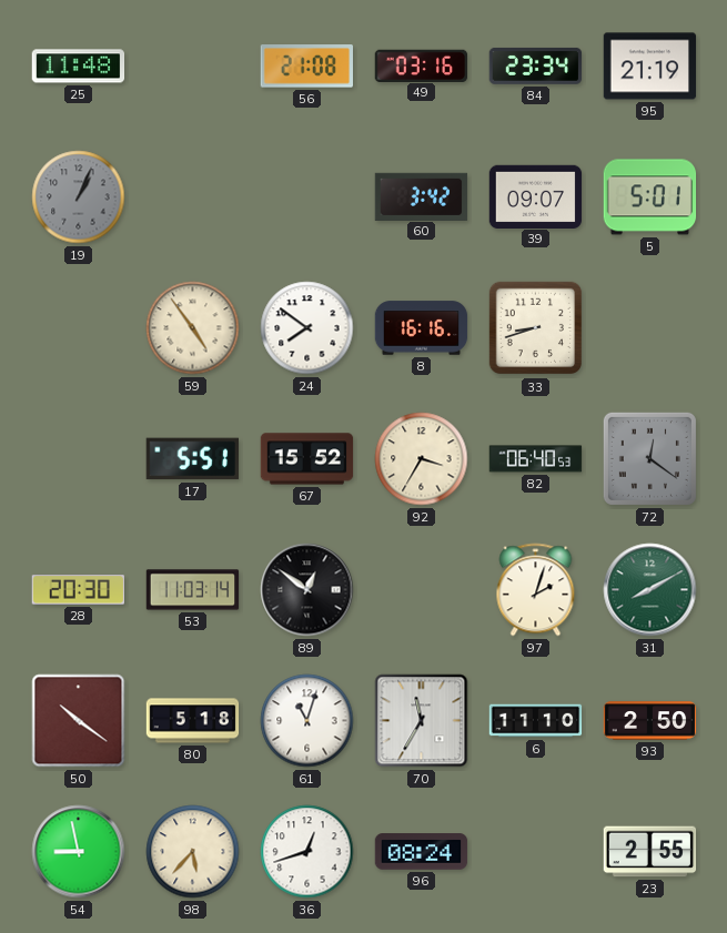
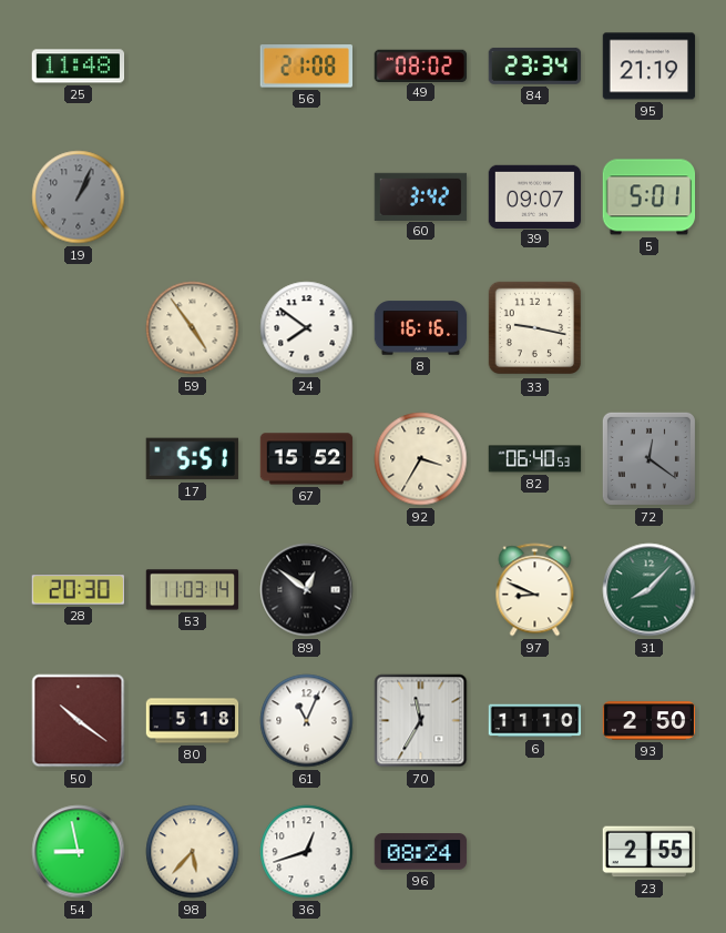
49: 03:16 -> 08:02
33: 8:42 -> 9:17
97: 2:03 -> 8:49
31: 8:10 -> 8:07
61: 11:03 -> 11:04
